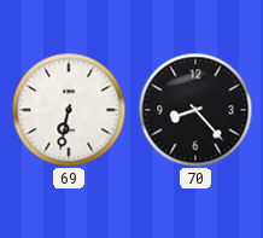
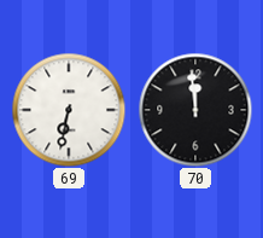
70: 8:23 -> 11:59
